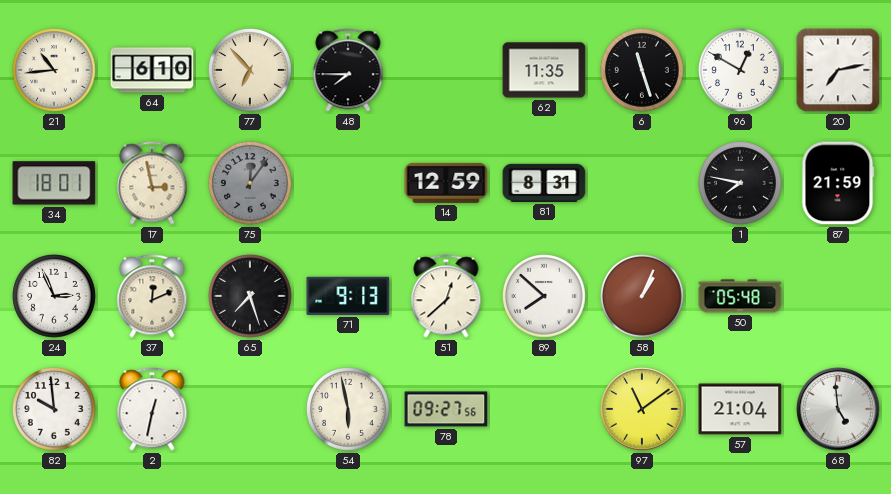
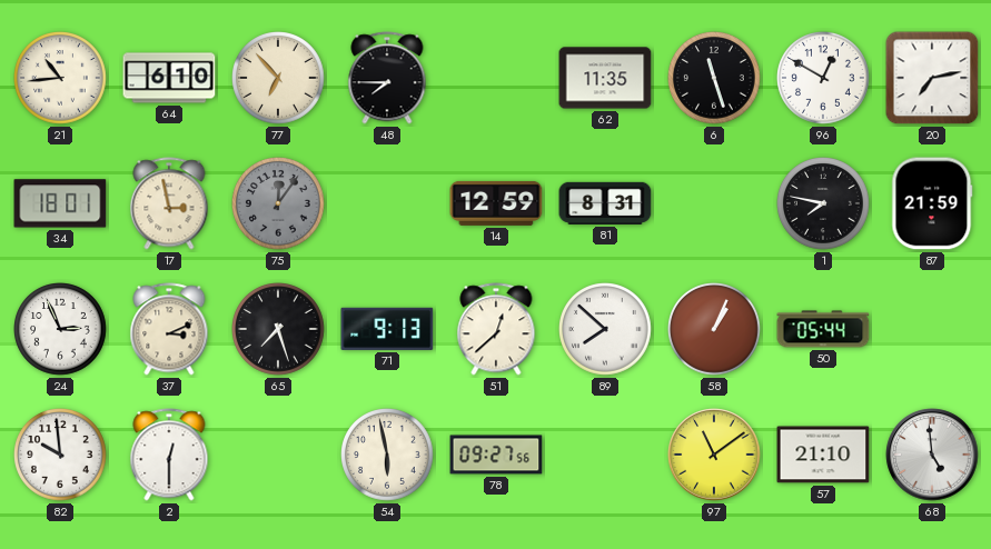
37: 12:11 -> 3:11
50: 05:48 -> 05:44
2: 12:32 -> 12:30
57: 21:04 -> 21:10
